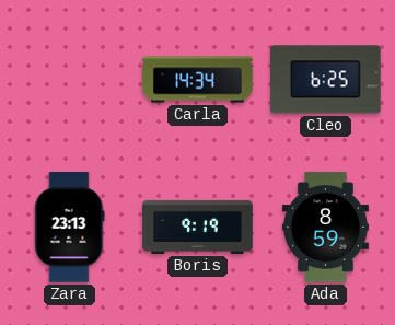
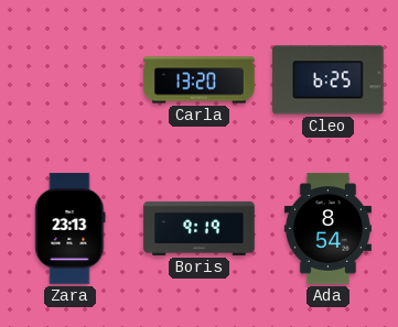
Carla: 14:34 -> 13:20
Ada: 8:59 -> 8:54
